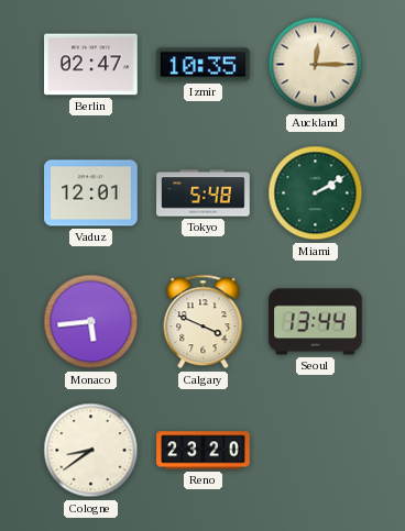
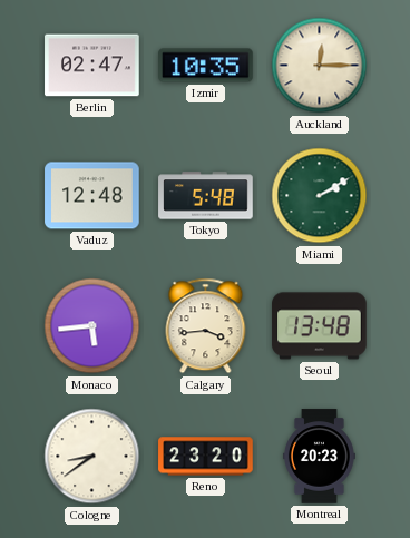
Vaduz: 12:01 -> 12:48
Calgary: 3:49 -> 3:44
Seoul: 13:44 -> 13:48
Montreal: none -> 20:23
